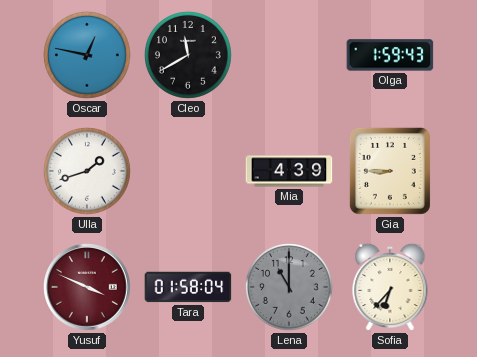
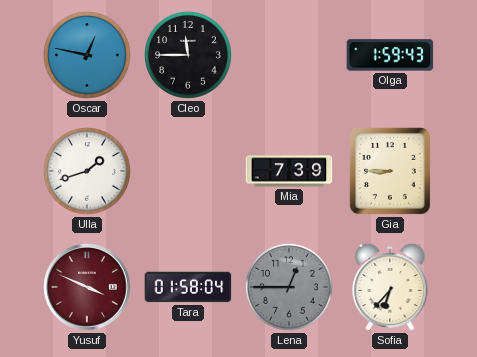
Cleo: 11:40 -> 11:45
Mia: 4:39 -> 7:39
Lena: 11:00 -> 12:45
